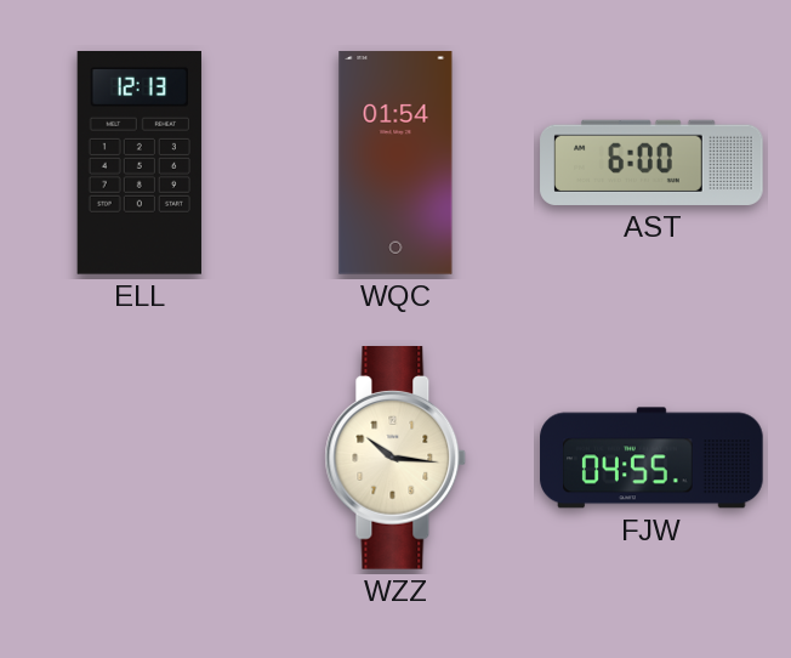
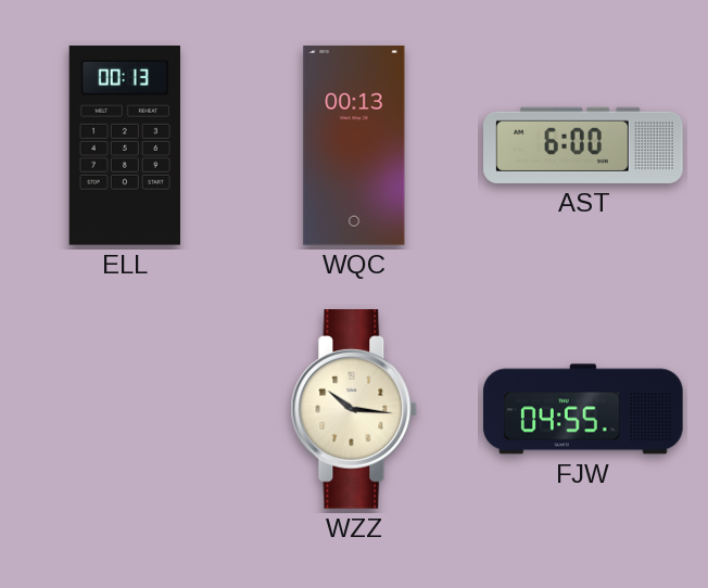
ELL: 12:13 -> 00:13
WQC: 01:54 -> 00:13
